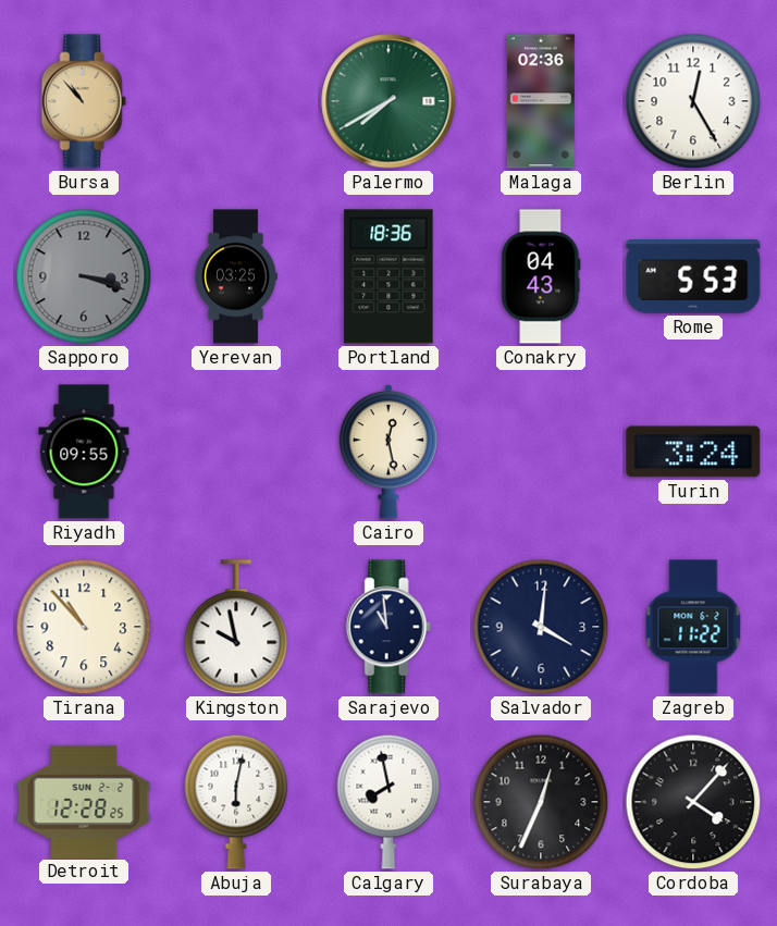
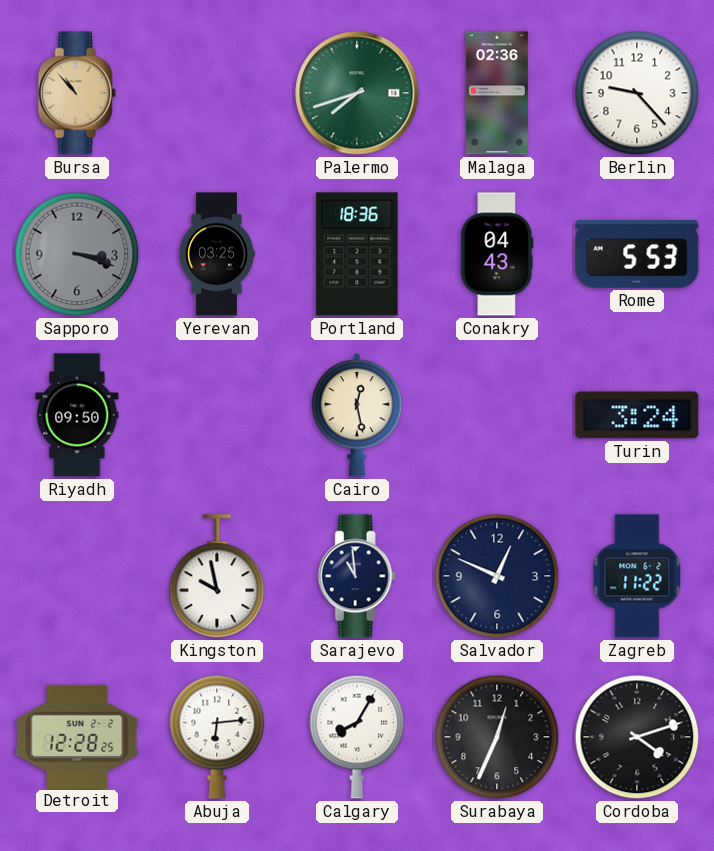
Palermo: 7:40 -> 7:42
Berlin: 12:25 -> 9:23
Riyadh: 09:55 -> 09:50
Tirana: 10:53 -> none
Salvador: 4:01 -> 12:49
Abuja: 6:02 -> 6:14
Calgary: 7:58 -> 8:05
Cordoba: 4:07 -> 4:12
